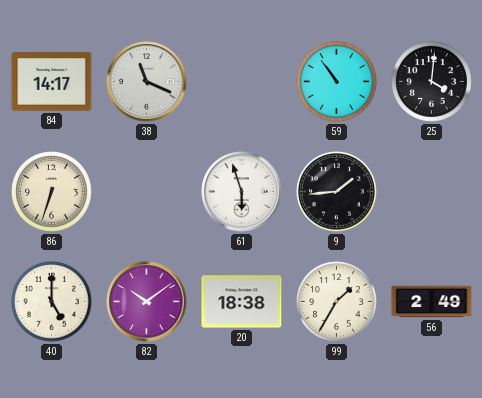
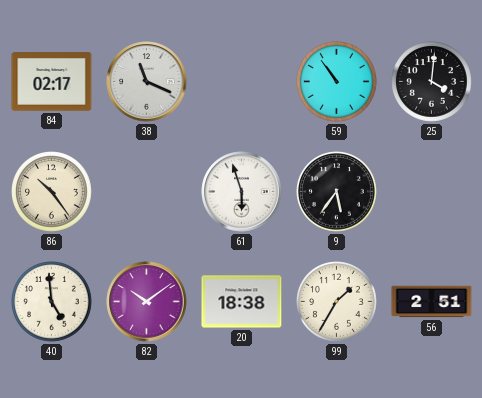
84: 14:17 -> 02:17
86: 6:33 -> 10:24
9: 1:44 -> 5:36
40: 5:00 -> 4:59
56: 2:49 -> 2:51
